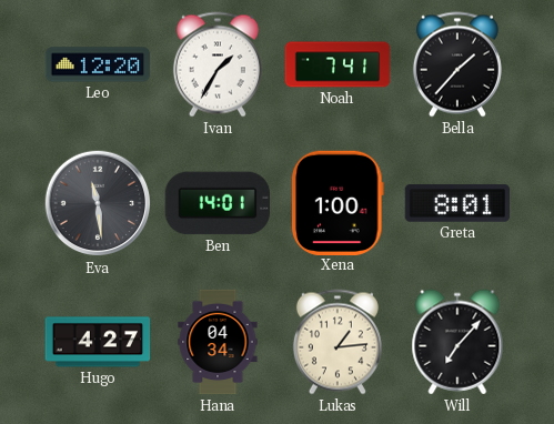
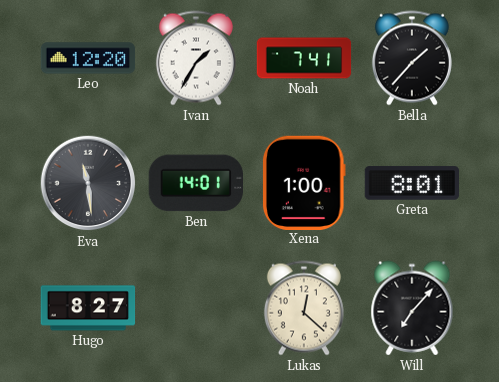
Hugo: 4:27 -> 8:27
Hana: 04:34 -> none
Lukas: 1:14 -> 12:22
